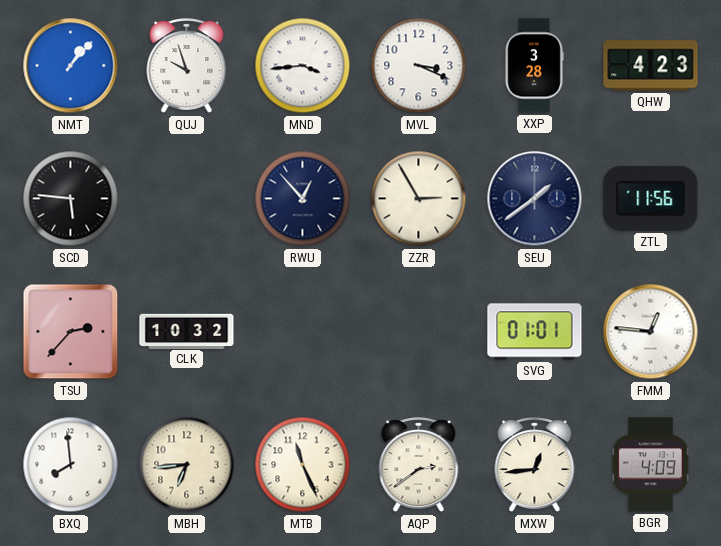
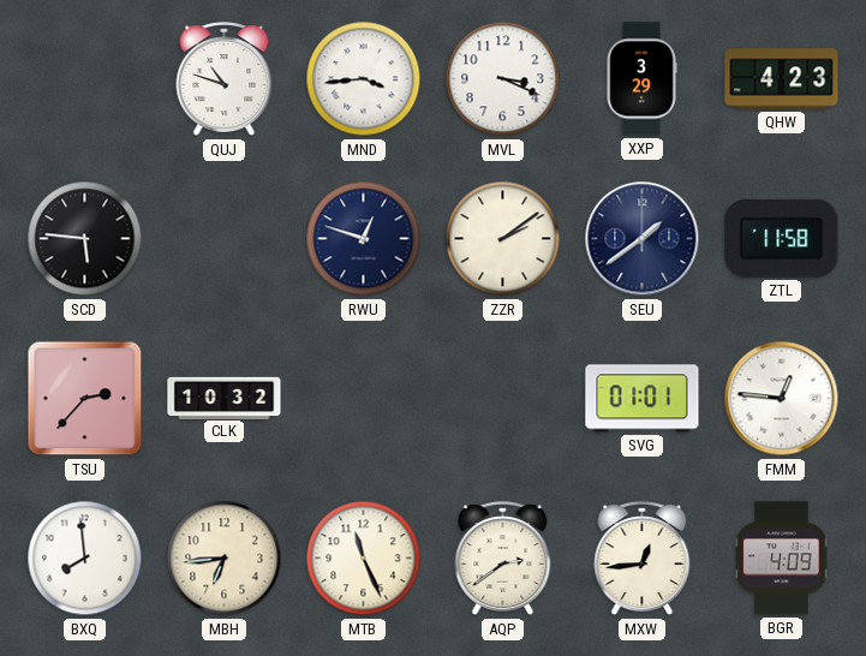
NMT: 1:07 -> none
QUJ: 9:57 -> 10:48
XXP: 3:28 -> 3:29
RWU: 12:53 -> 12:48
ZZR: 2:55 -> 2:09
ZTL: 11:56 -> 11:58
